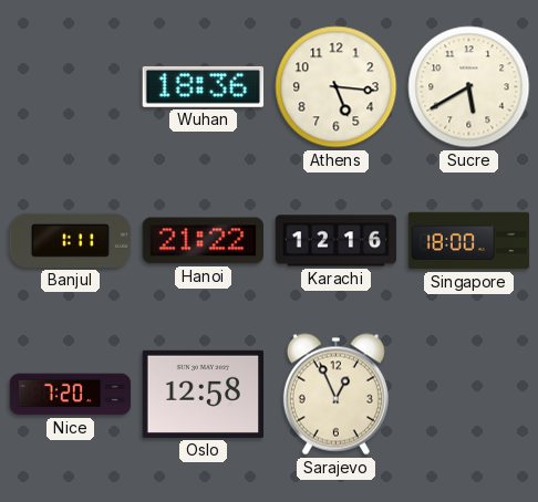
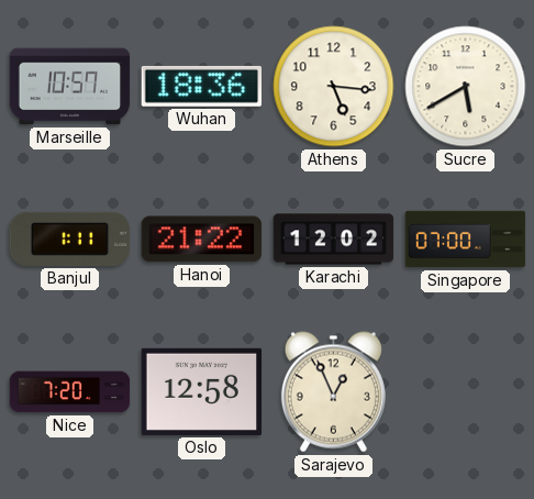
Marseille: none -> 10:57
Karachi: 12:16 -> 12:02
Singapore: 18:00 -> 07:00
